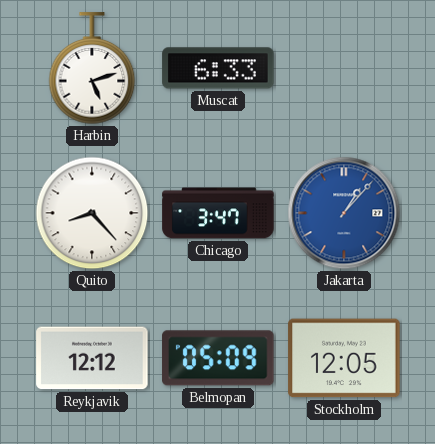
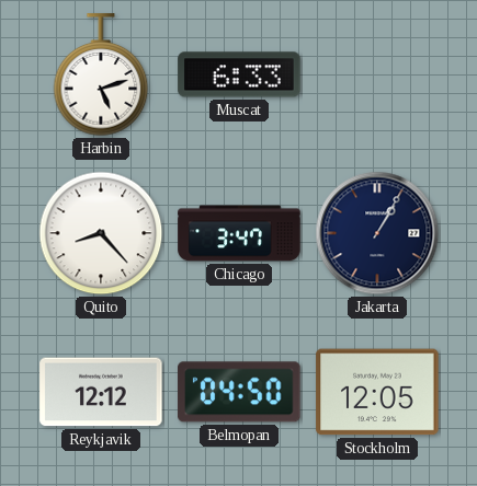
Jakarta: 1:07 -> 1:05
Jakarta dial: blue -> navy
Belmopan: 05:09 -> 04:50
